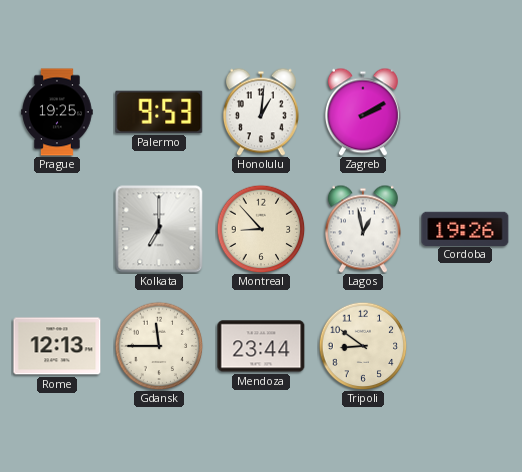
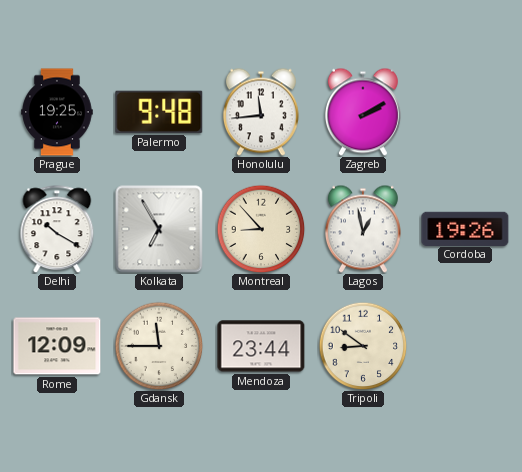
Palermo: 9:53 -> 9:48
Honolulu: 1:01 -> 11:44
Delhi: none -> 10:20
Kolkata: 7:00 -> 6:55
Rome: 12:13 -> 12:09
